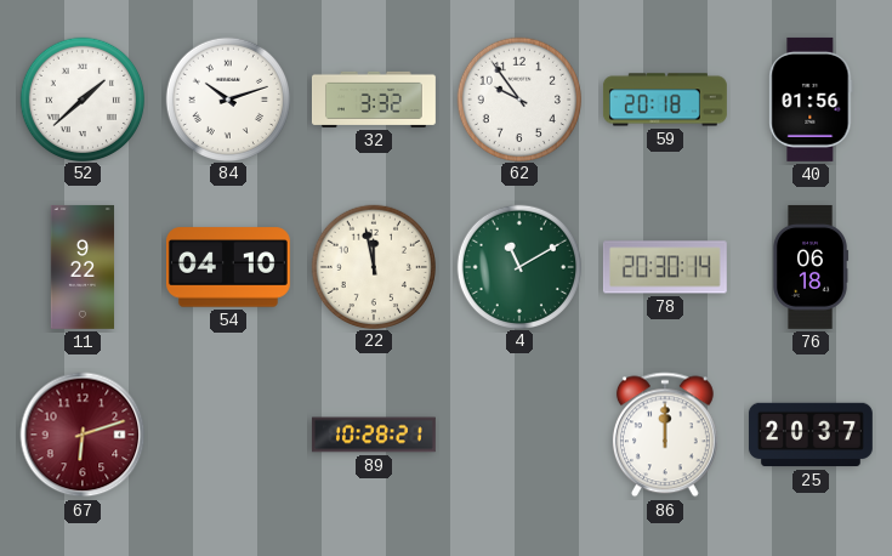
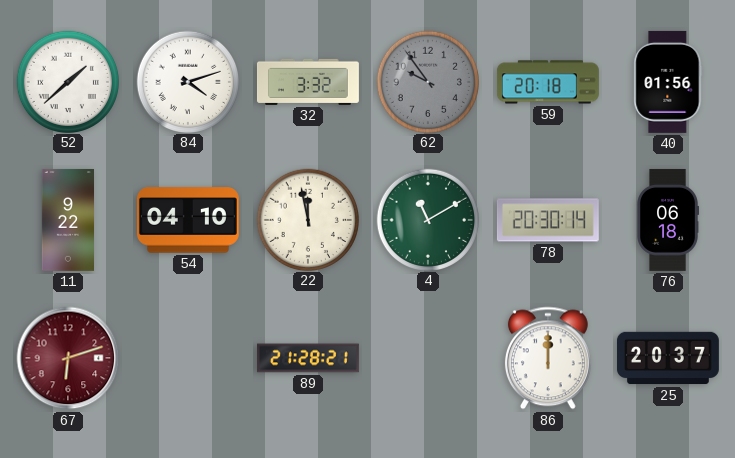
84: 10:12 -> 4:12
62 dial: white -> grey
89: 10:28 -> 21:28
